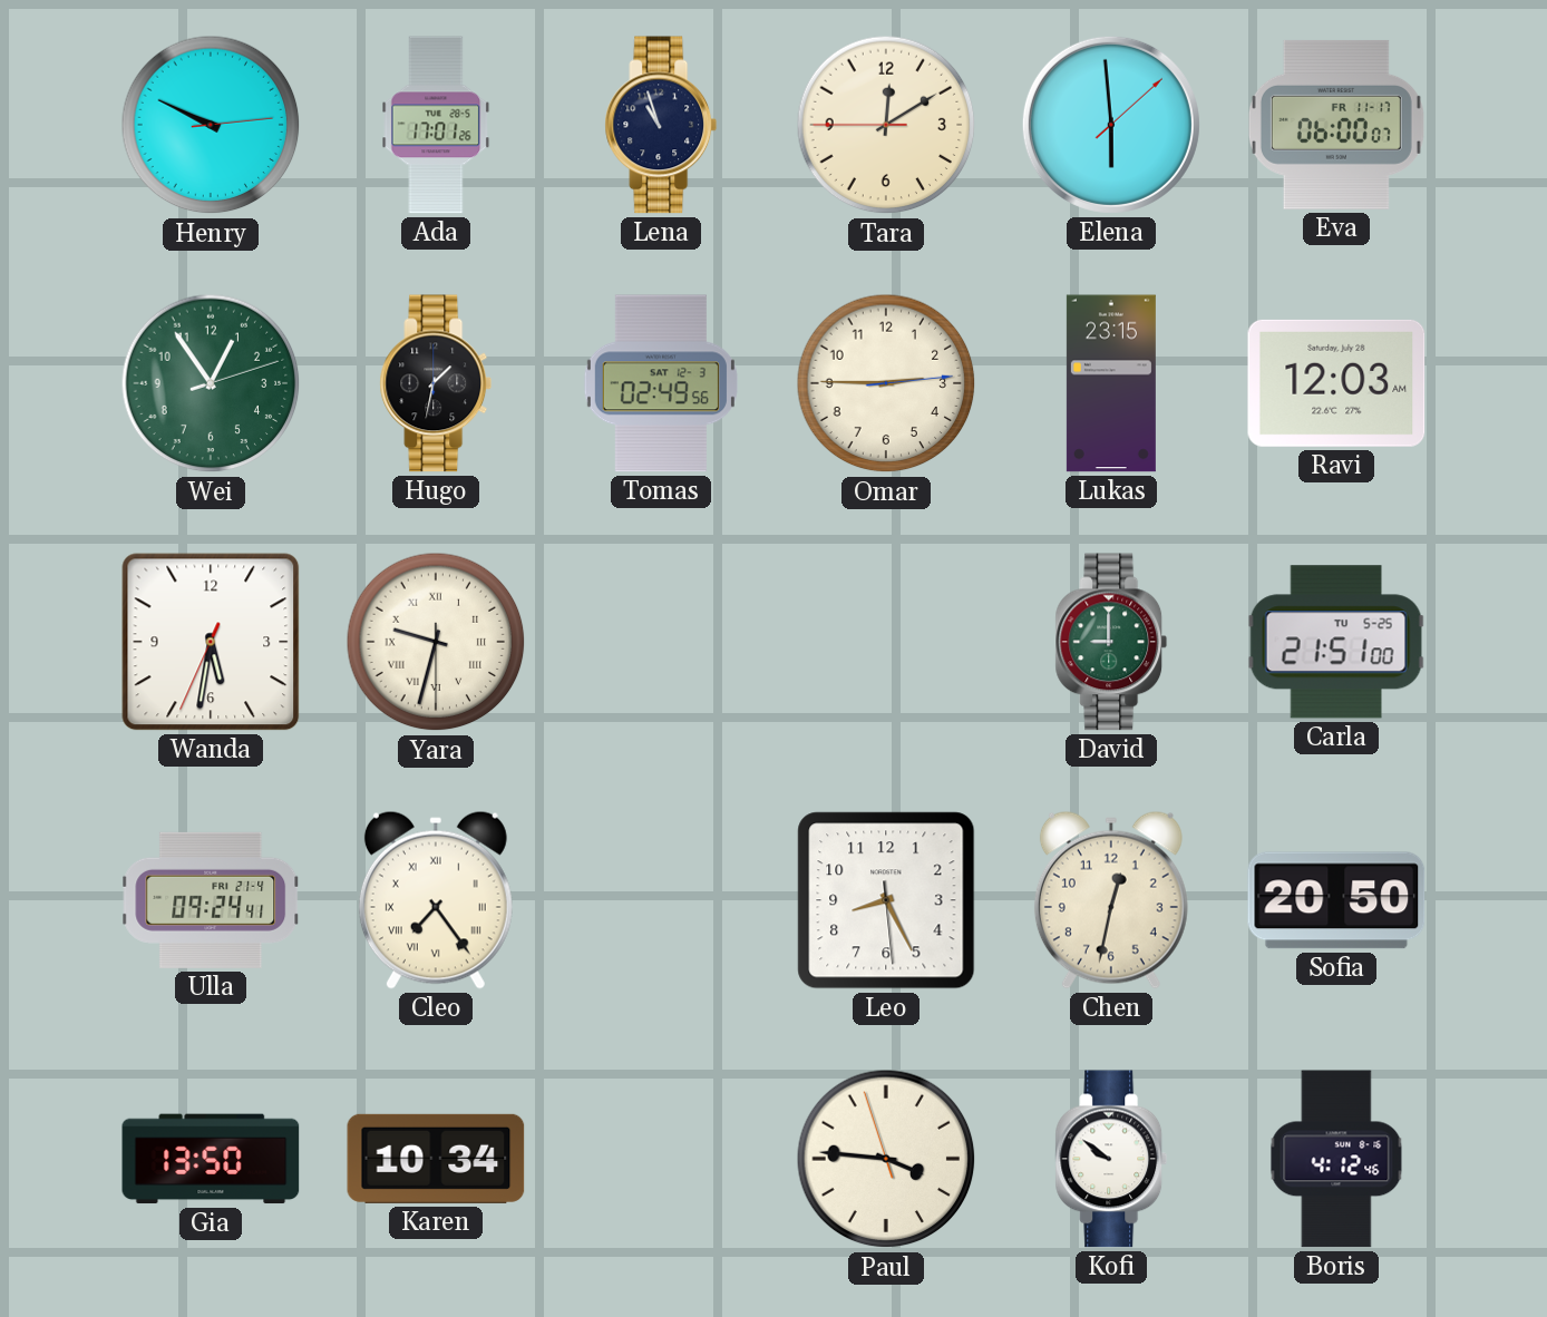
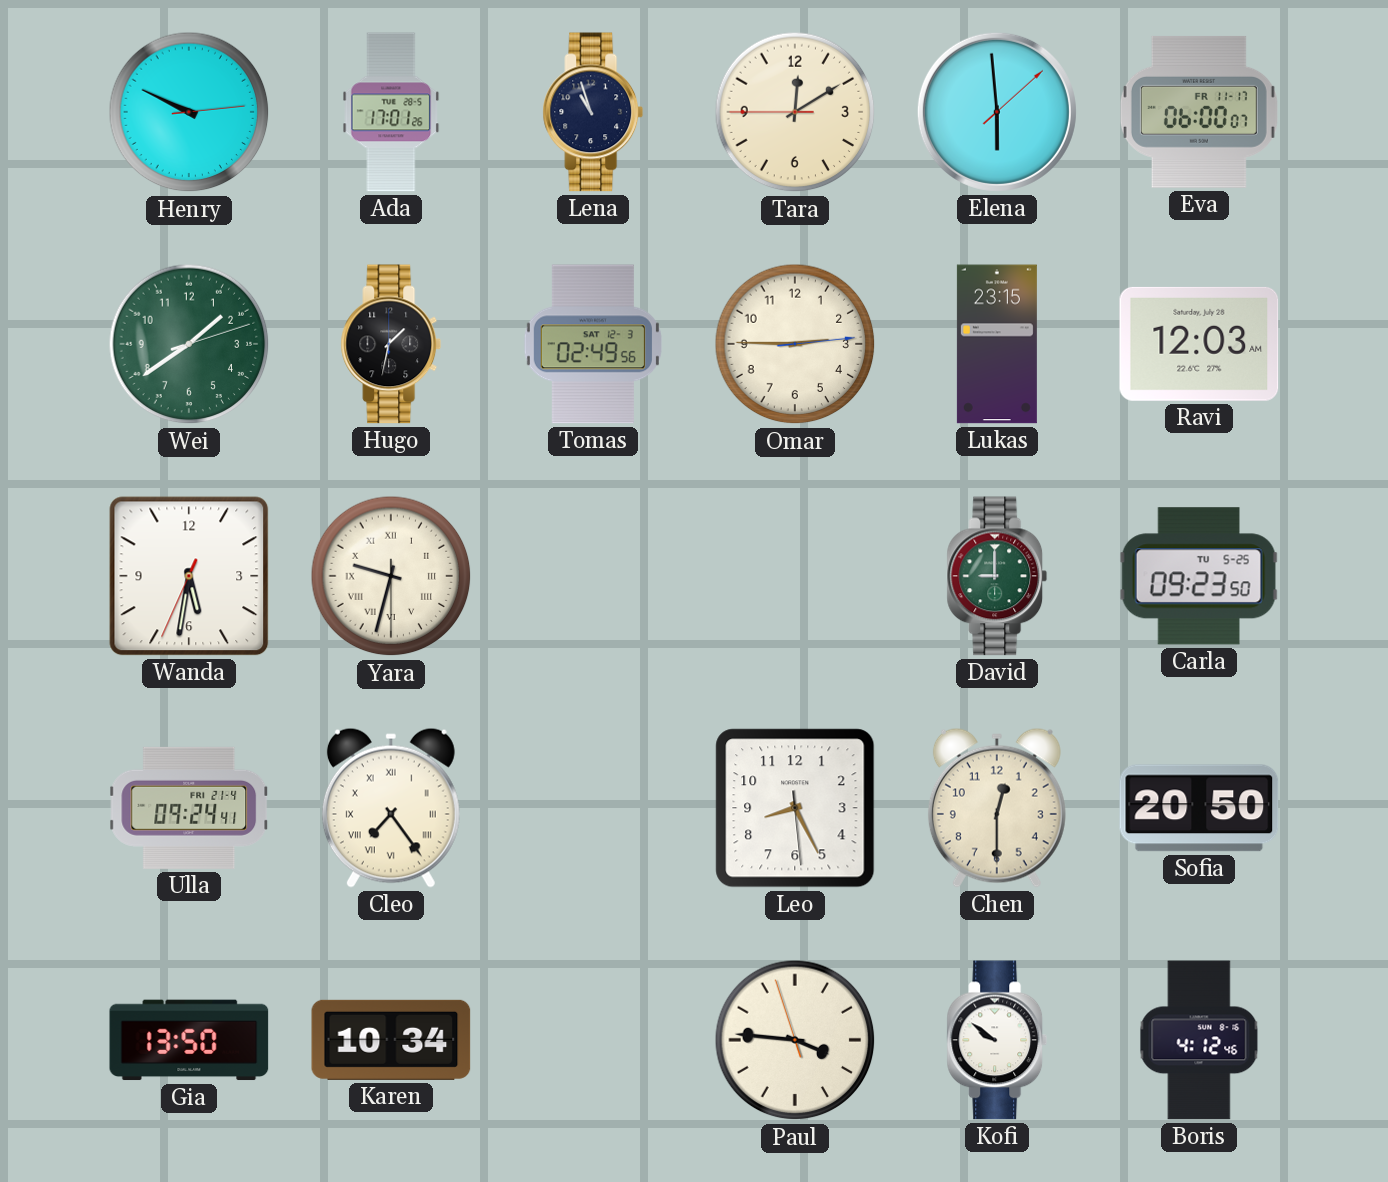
Wei: 12:54 -> 1:39
Carla: 21:51 -> 09:23
Chen: 12:32 -> 12:30
